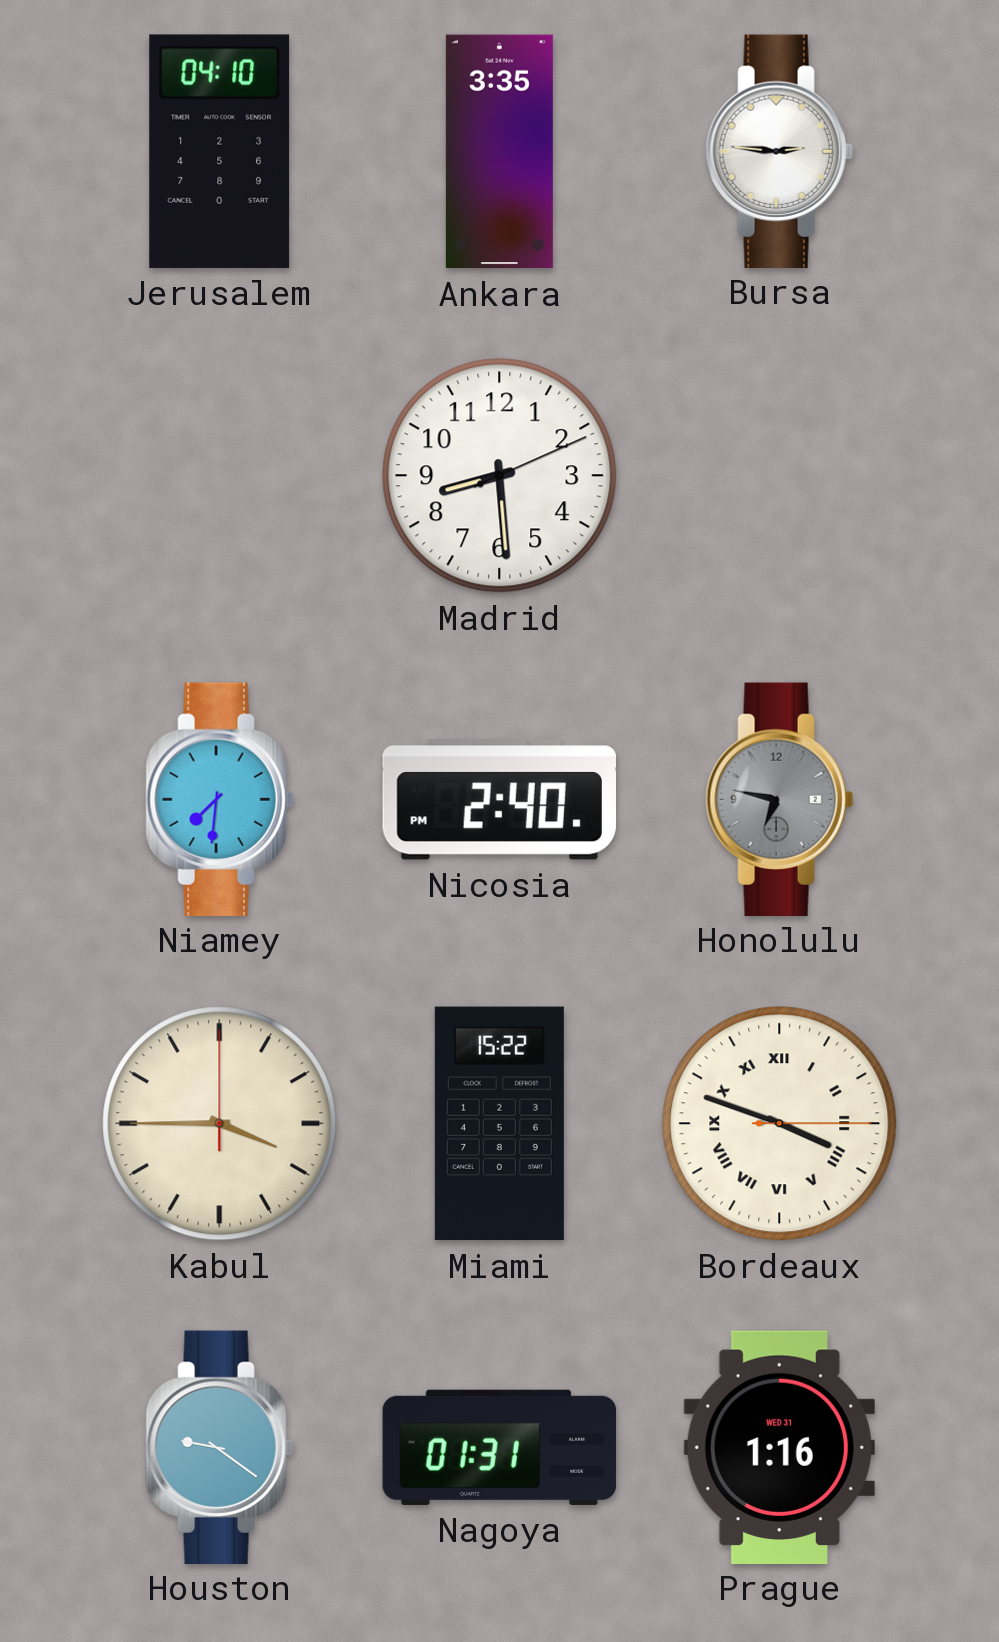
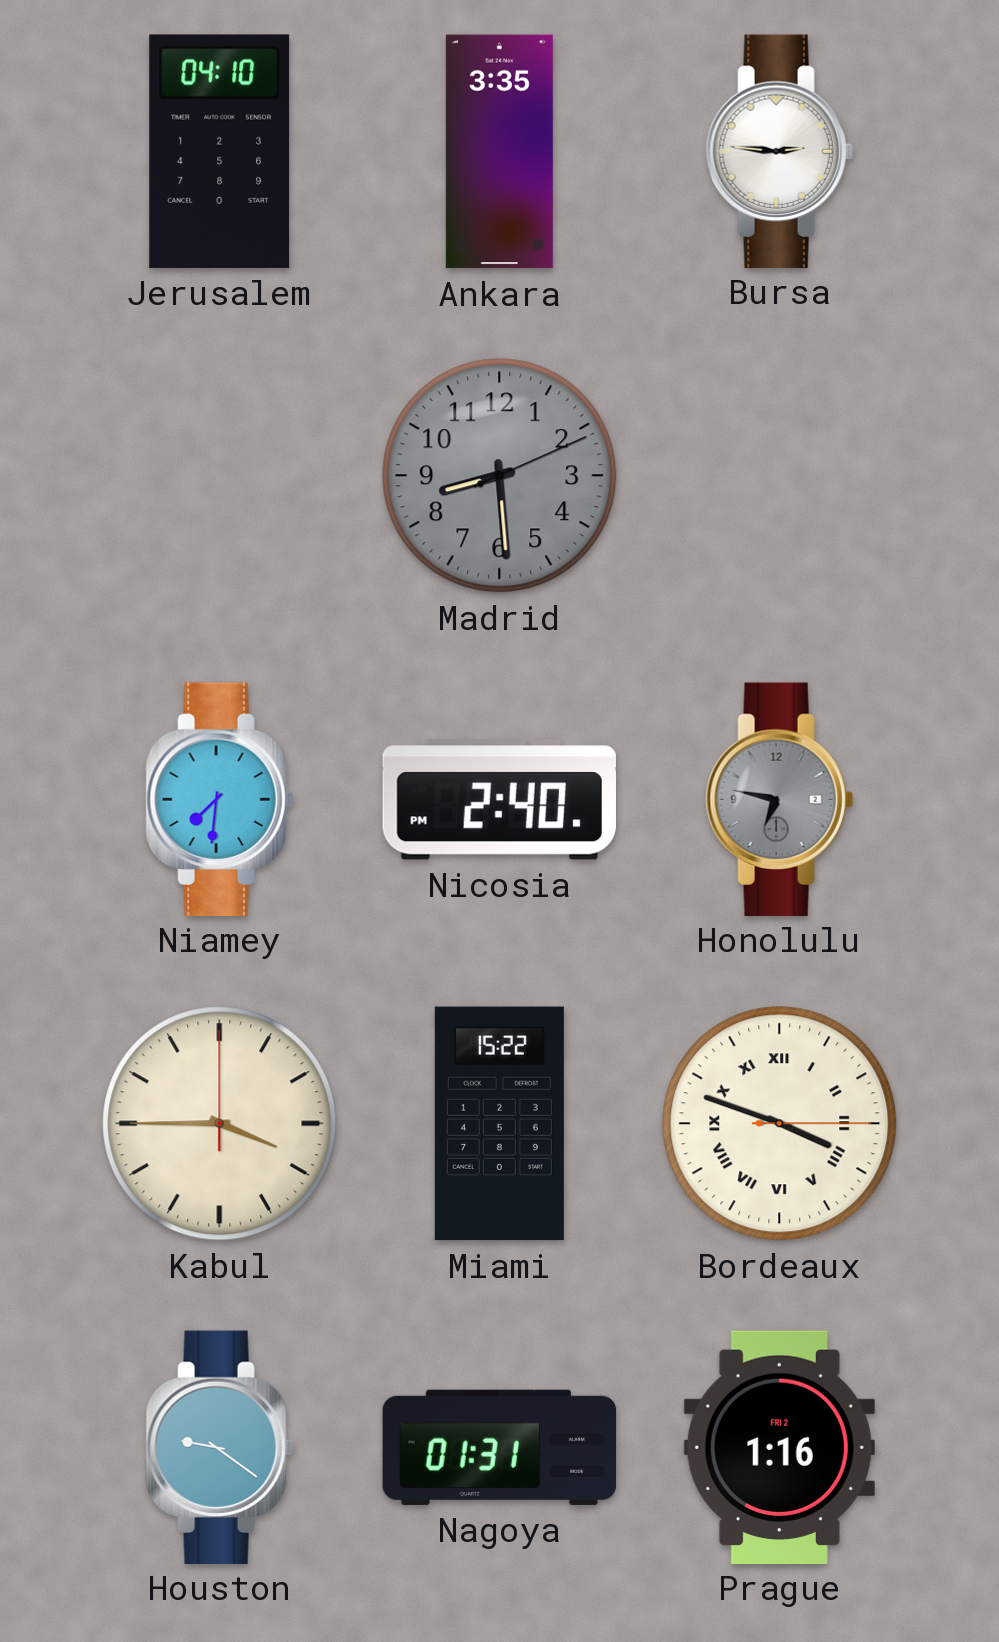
Madrid dial: white -> grey
Prague date: WED 31 -> FRI 2
